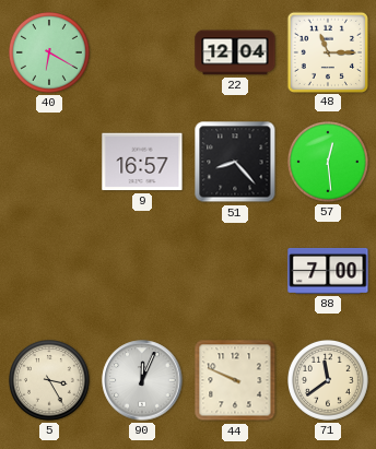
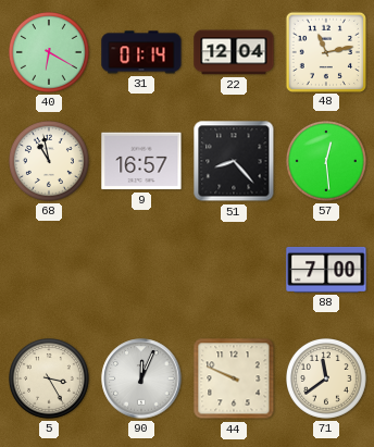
31: none -> 01:14
48: 11:15 -> 11:13
68: none -> 10:58
